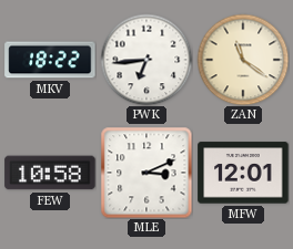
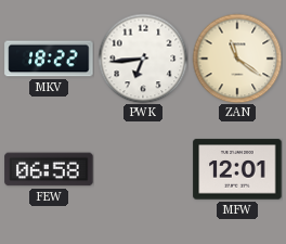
FEW: 10:58 -> 06:58
MLE: 3:11 -> none
